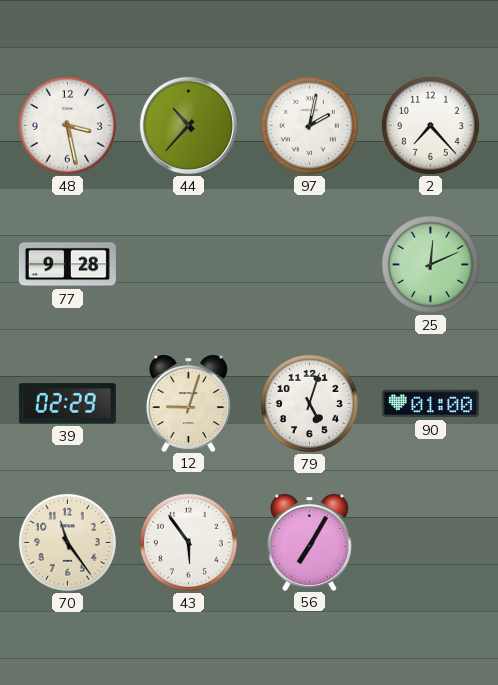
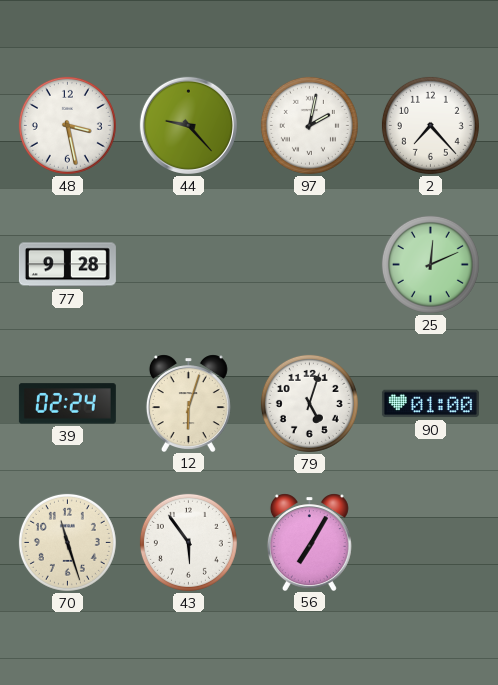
44: 10:37 -> 9:23
39: 02:29 -> 02:24
12: 9:03 -> 6:03
70: 11:24 -> 11:27
